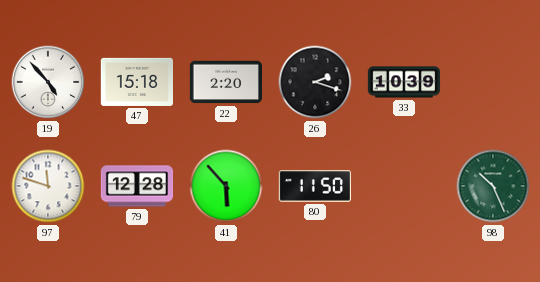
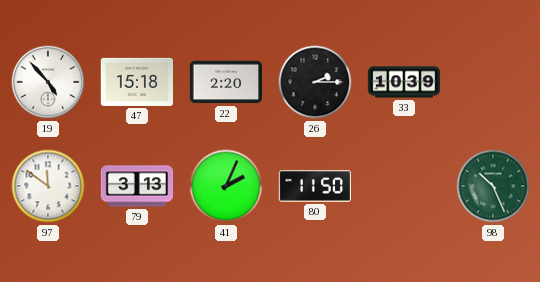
26: 2:18 -> 2:15
97: 11:48 -> 11:51
79: 12:28 -> 3:13
41: 5:53 -> 2:04
